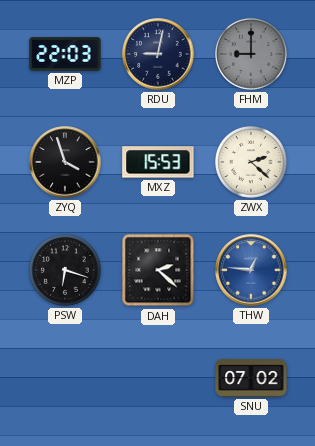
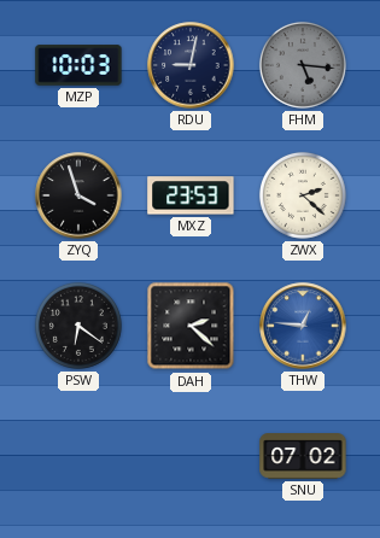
MZP: 22:03 -> 10:03
FHM: 9:00 -> 5:16
MXZ: 15:53 -> 23:53
PSW: 6:18 -> 6:21
